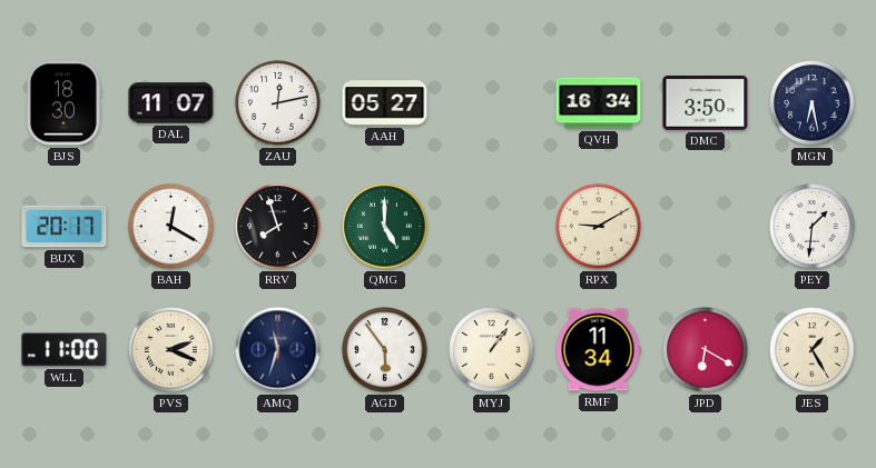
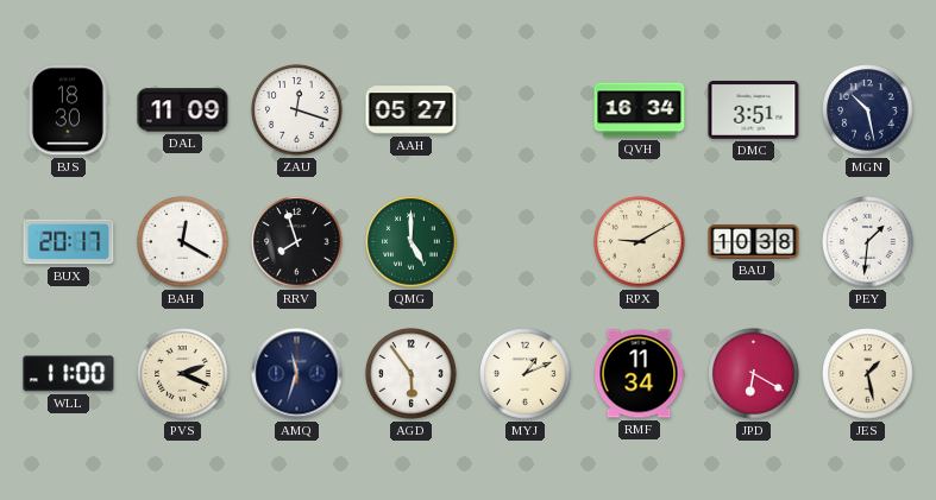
DAL: 11:07 -> 11:09
ZAU: 12:13 -> 12:18
DMC: 3:50 -> 3:51
MGN: 6:28 -> 10:28
BAU: none -> 10:38
MYJ: 1:06 -> 1:11
JES: 1:25 -> 1:28
